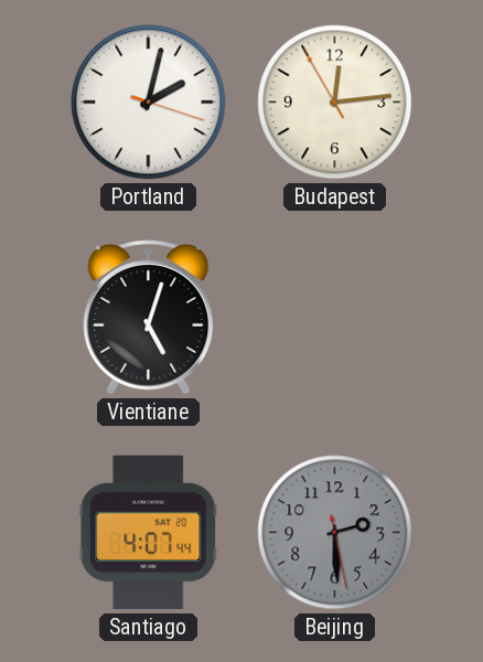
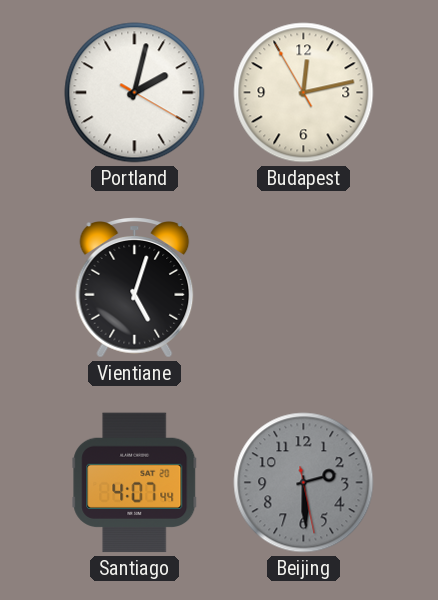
Portland: 2:02:18 -> 2:02:20
Budapest: 12:13 -> 12:12
